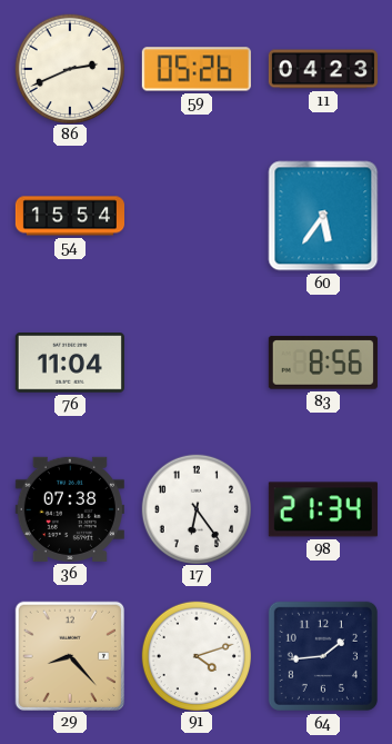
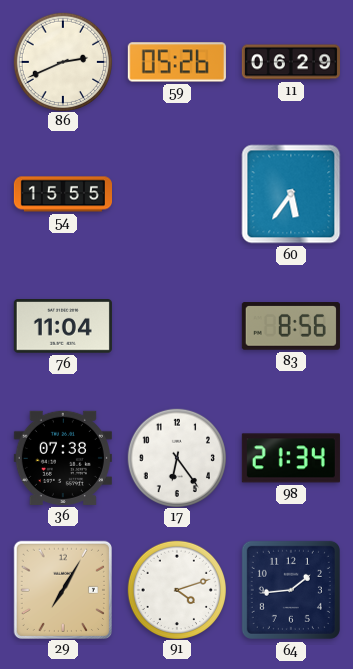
11: 04:23 -> 06:29
54: 15:54 -> 15:55
29: 8:23 -> 7:05
